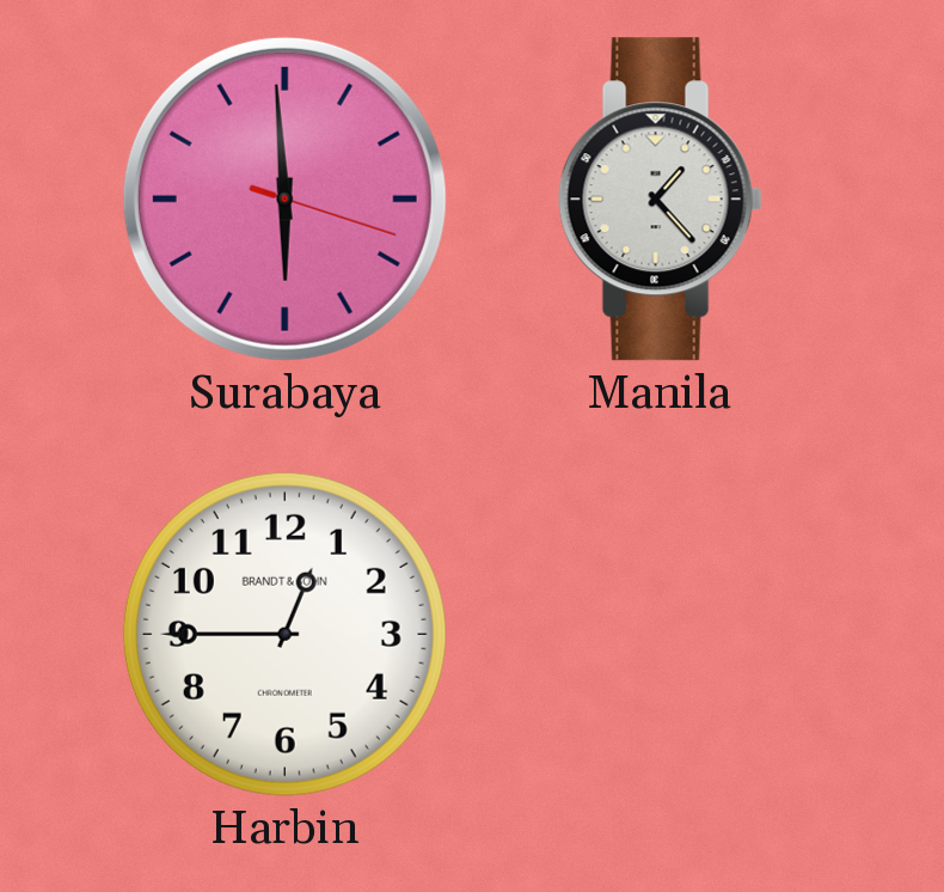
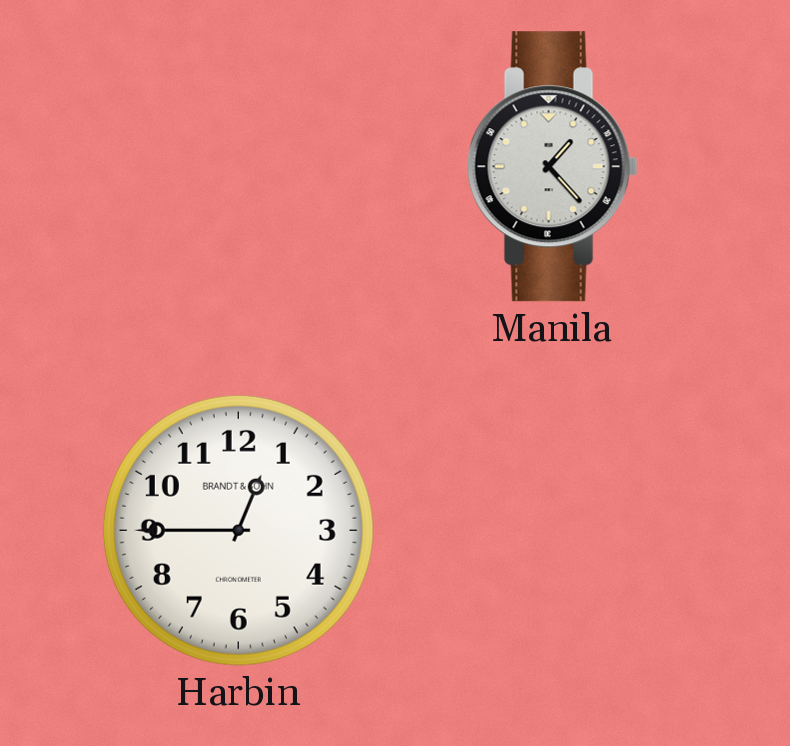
Surabaya: 5:59 -> none
